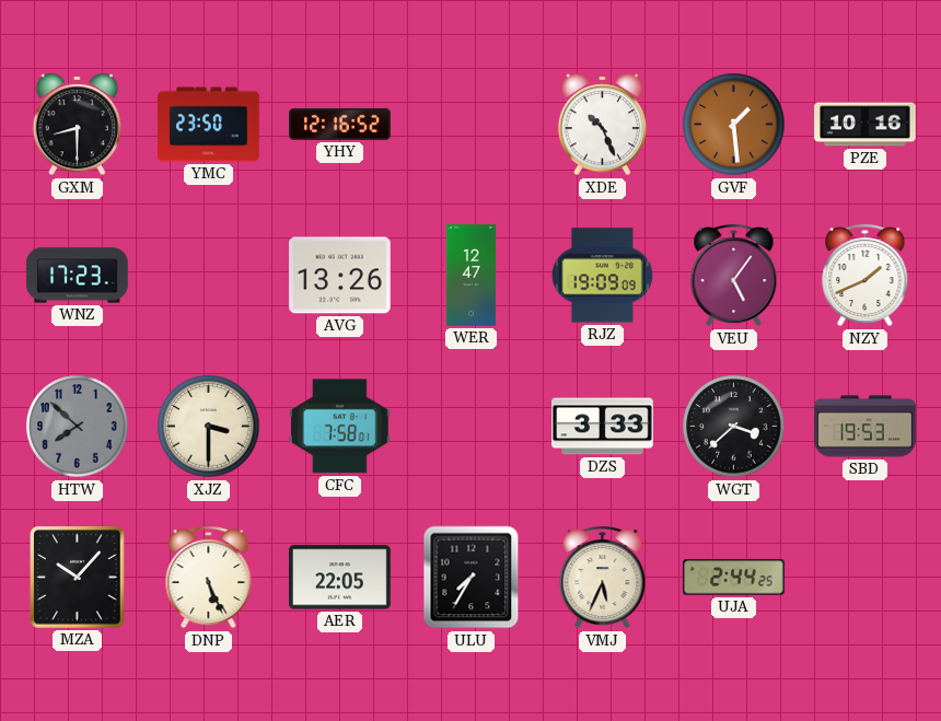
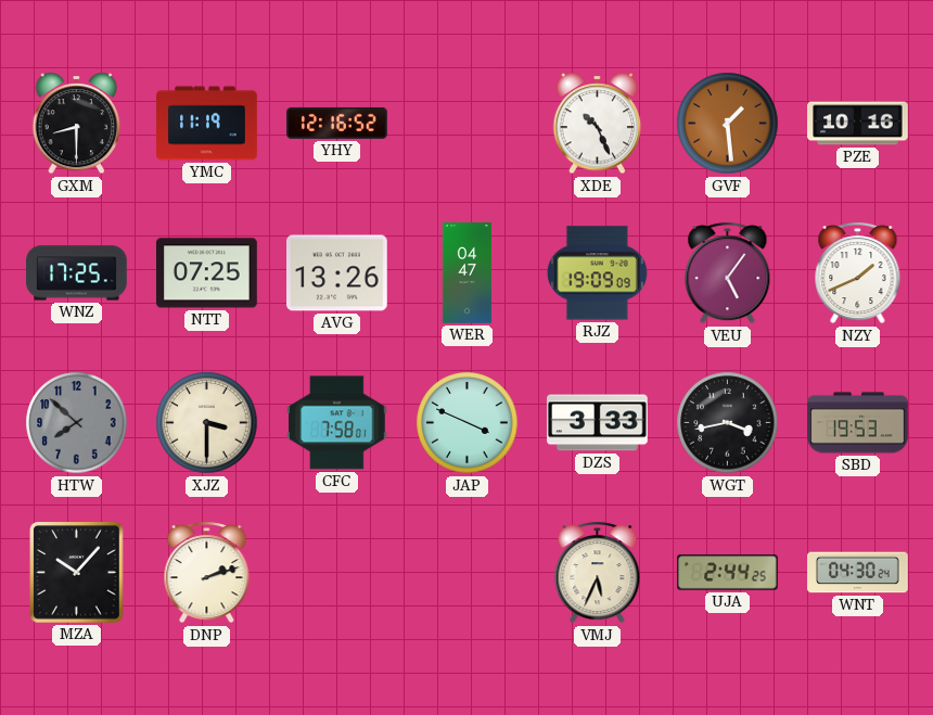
YMC: 23:50 -> 11:19
WNZ: 17:23 -> 17:25
NTT: none -> 07:25
WER: 12:47 -> 04:47
JAP: none -> 3:49
WGT: 3:38 -> 3:43
DNP: 5:26 -> 2:12
AER: 22:05 -> none
ULU: 7:35 -> none
WNT: none -> 04:30
